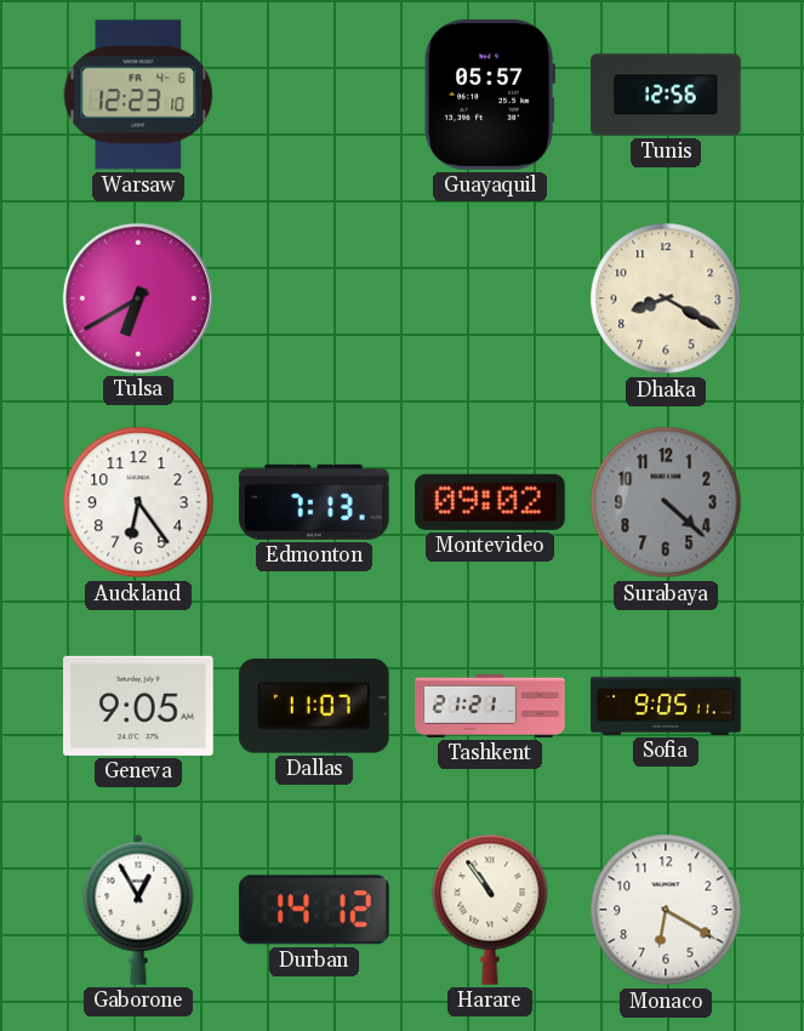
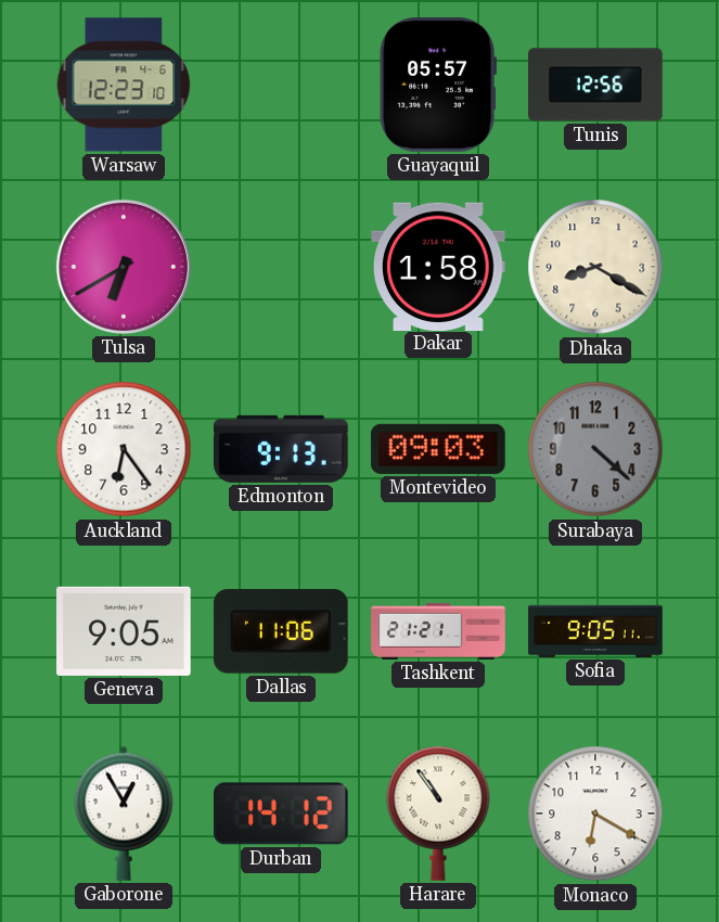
Dakar: none -> 1:58
Edmonton: 7:13 -> 9:13
Montevideo: 09:02 -> 09:03
Dallas: 11:07 -> 11:06
